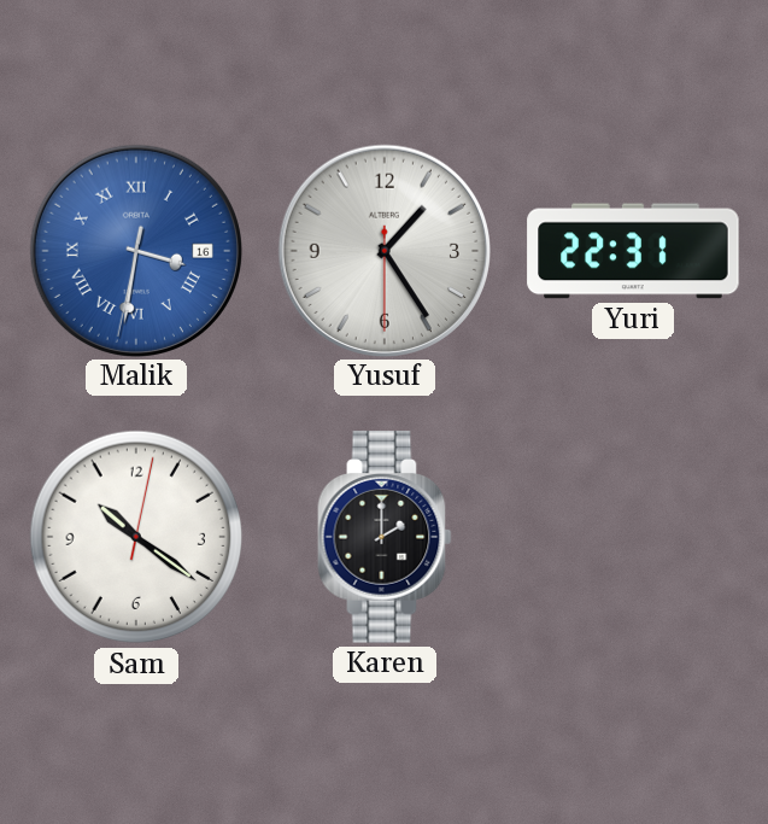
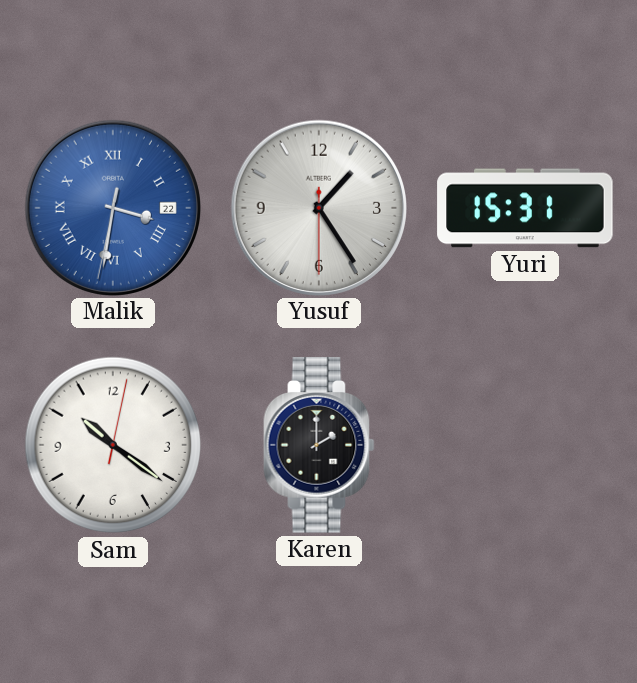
Malik date: 16 -> 22
Yuri: 22:31 -> 15:31
